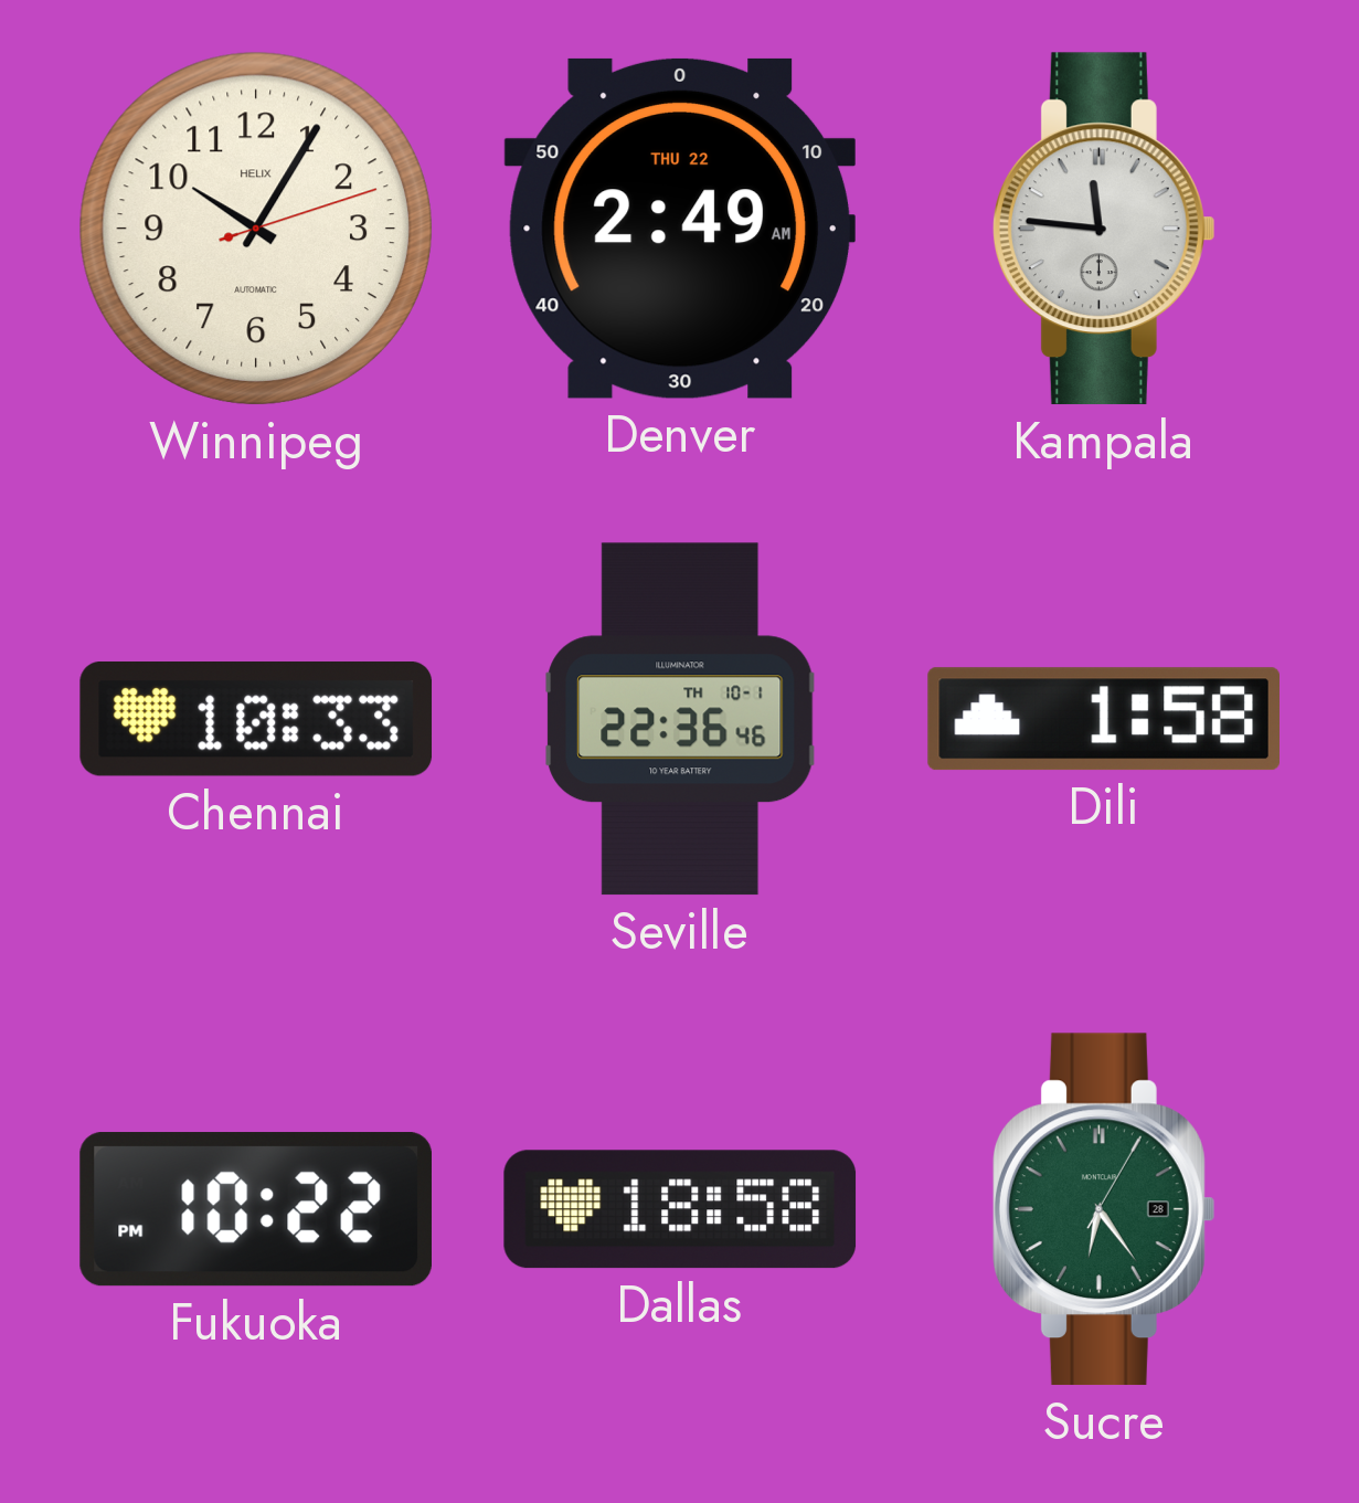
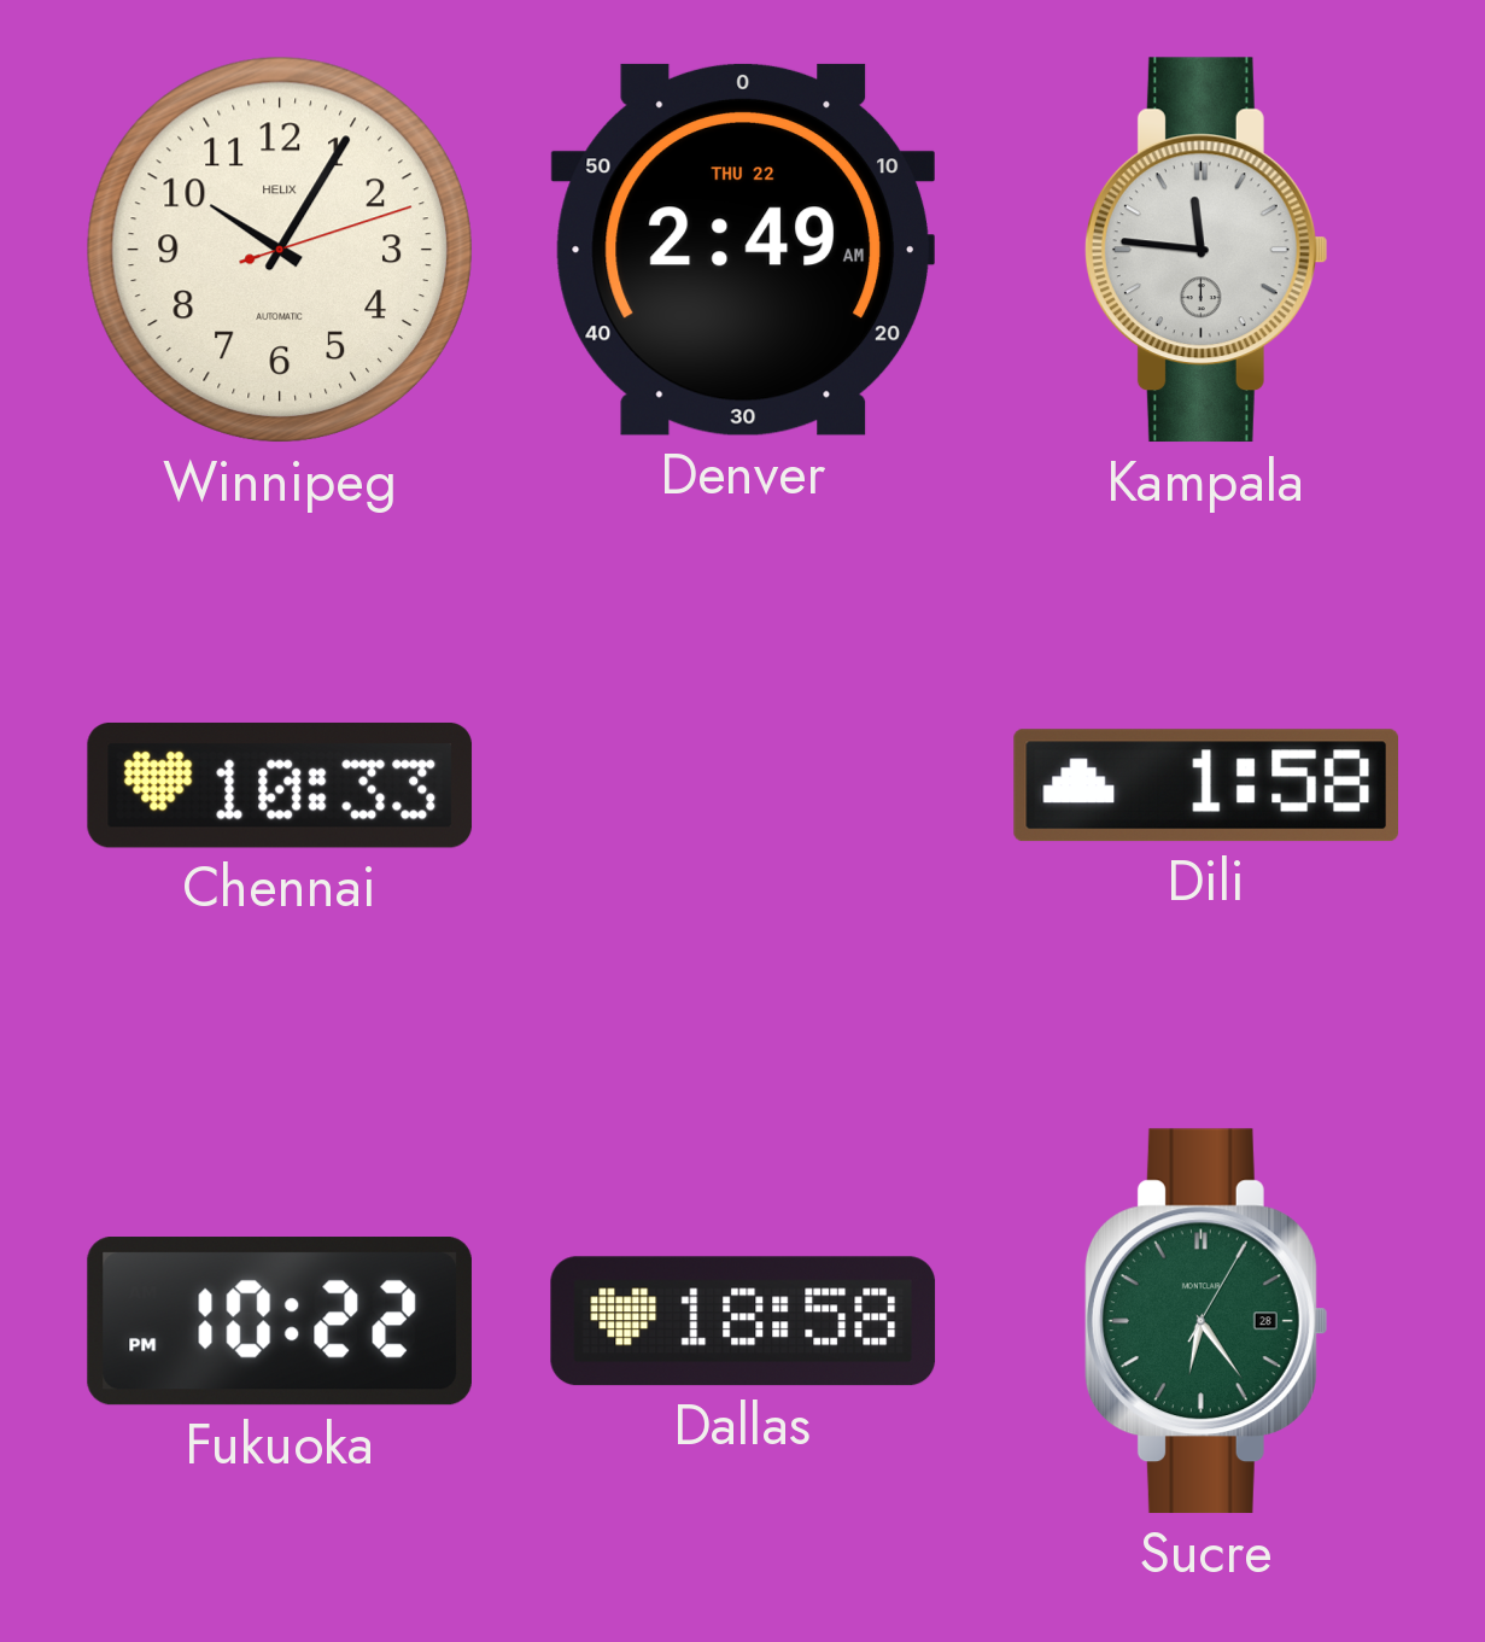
Seville: 22:36 -> none
